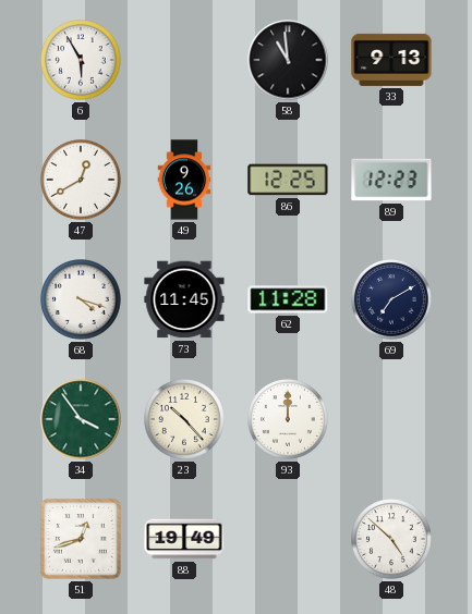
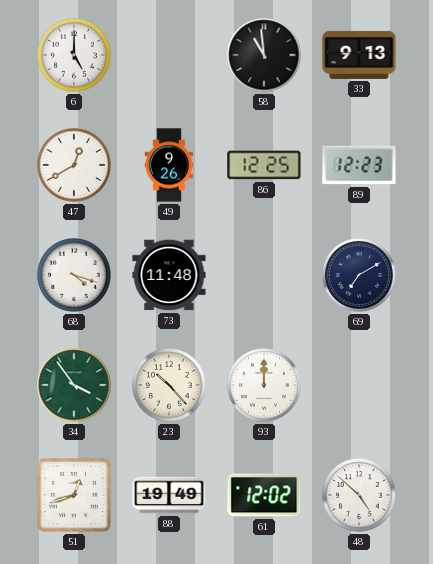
6: 5:55 -> 5:00
73: 11:45 -> 11:48
62: 11:28 -> none
61: none -> 12:02
